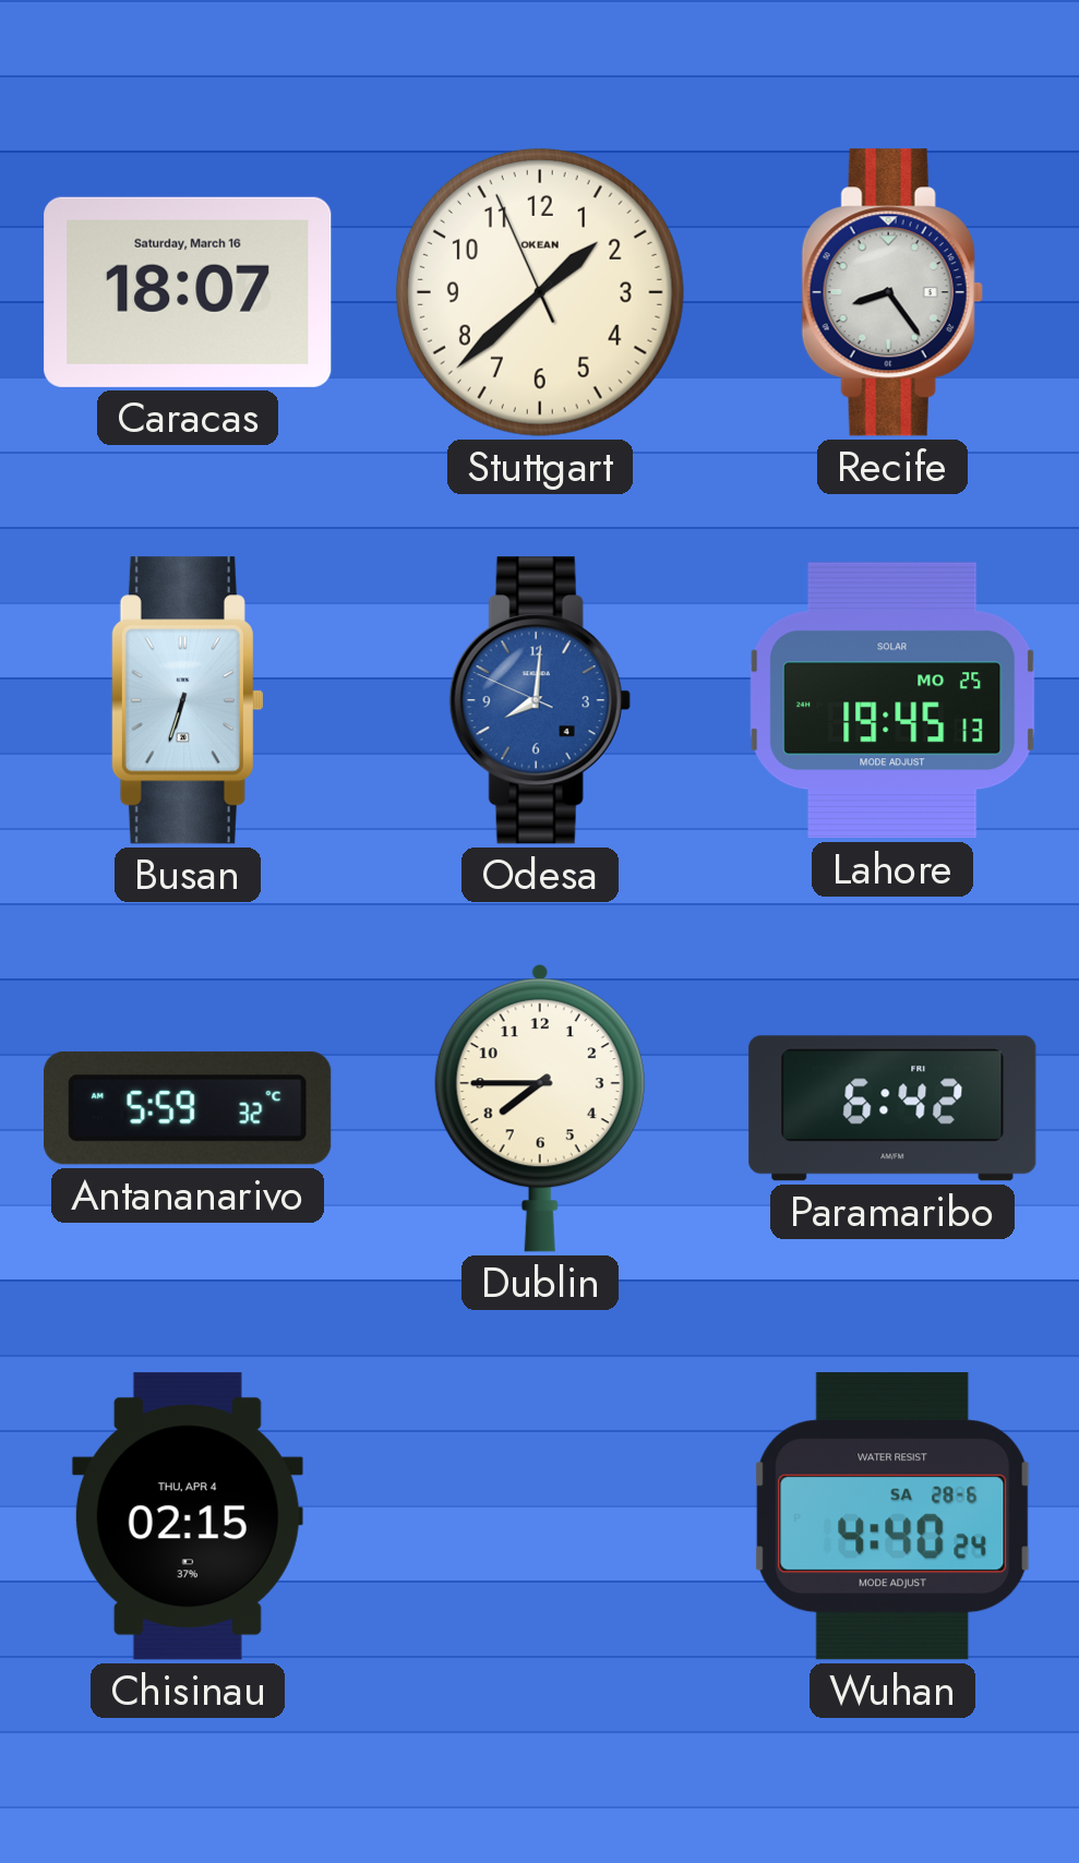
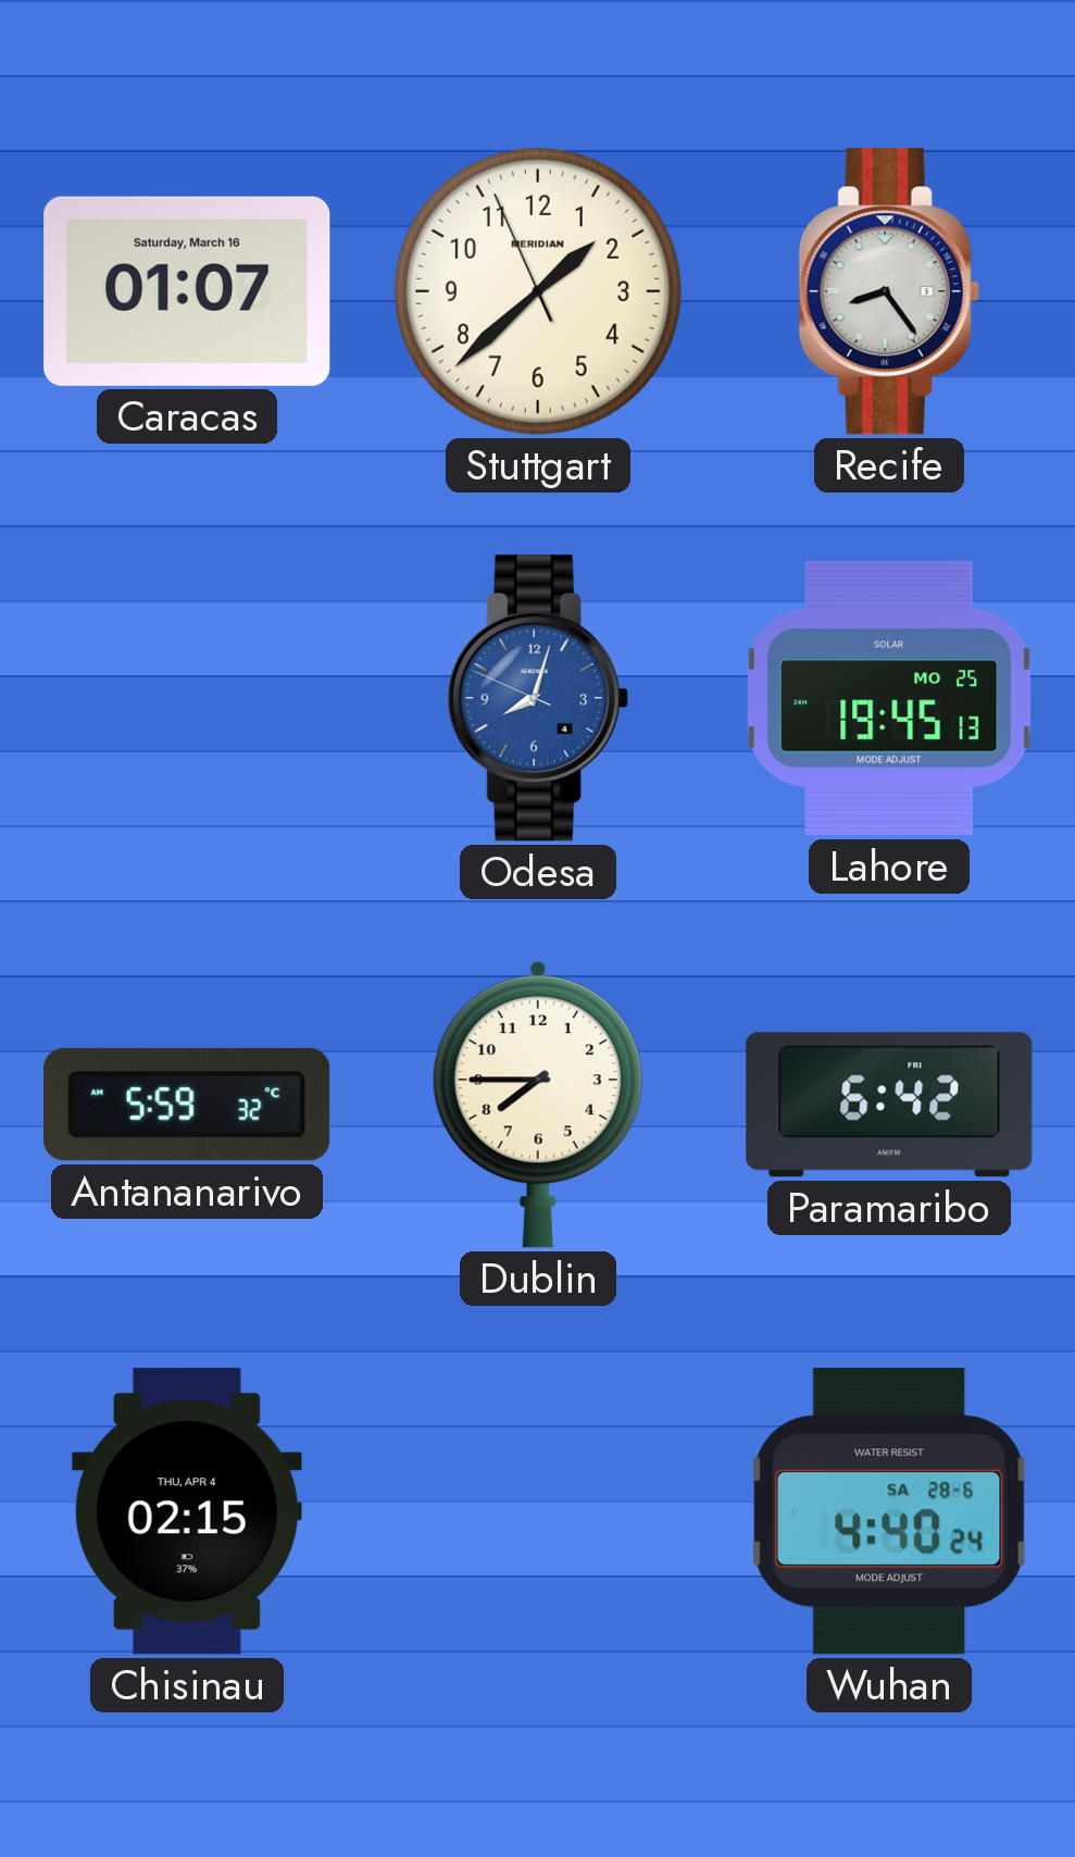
Caracas: 18:07 -> 01:07
Stuttgart brand: OKEAN -> MERIDIAN
Busan: 6:33 -> none
Odesa: 8:00 -> 8:02
